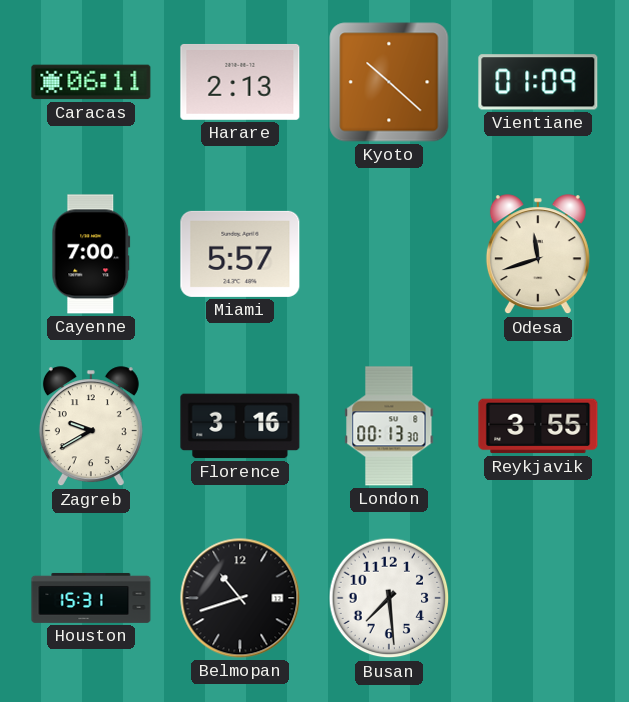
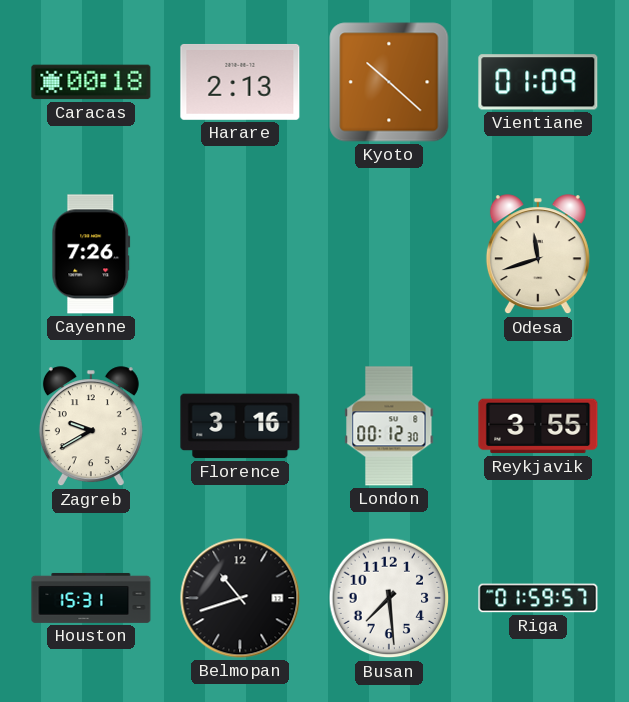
Caracas: 06:11 -> 00:18
Cayenne: 7:00 -> 7:26
Miami: 5:57 -> none
London: 00:13 -> 00:12
Riga: none -> 01:59
